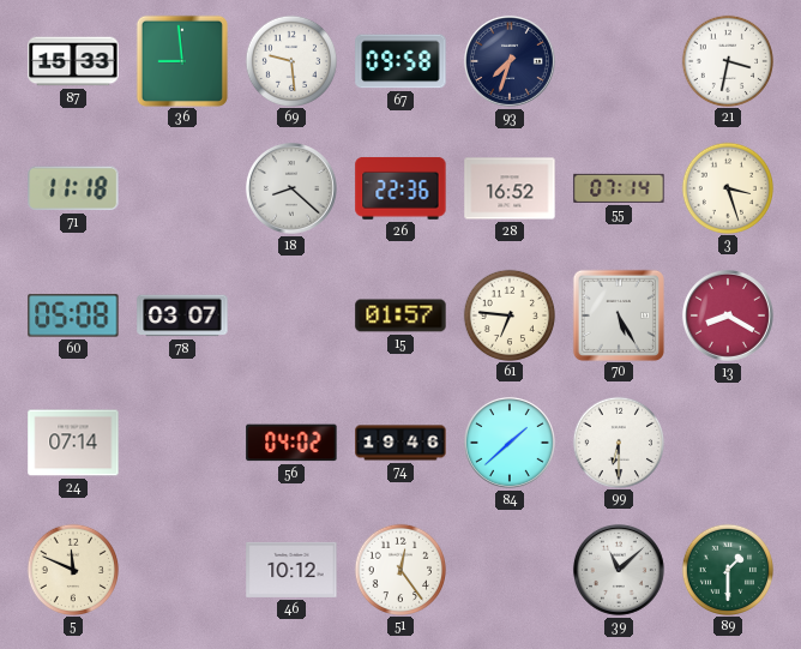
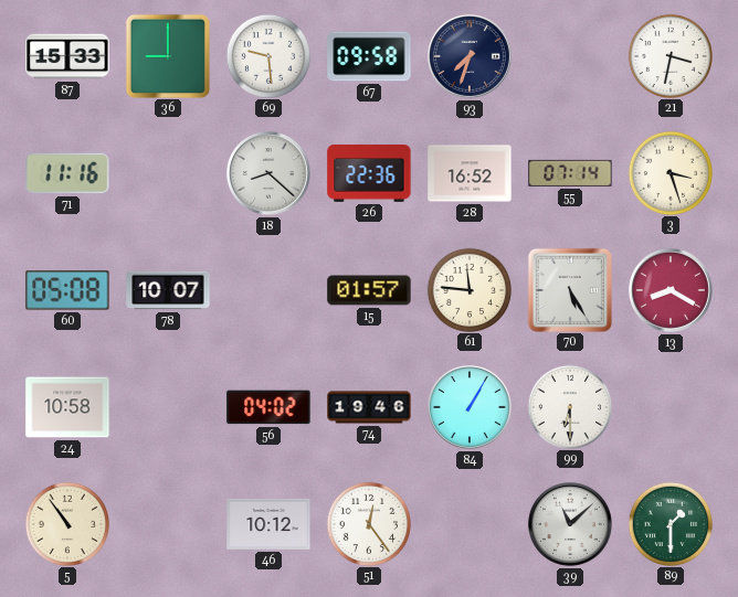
36: 8:59 -> 9:00
71: 11:18 -> 11:16
78: 03:07 -> 10:07
61: 6:46 -> 11:46
24: 07:14 -> 10:58
84: 1:38 -> 1:05
5: 11:49 -> 10:54
